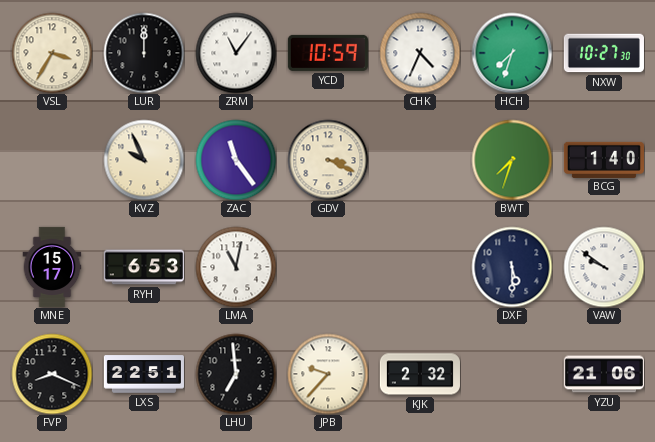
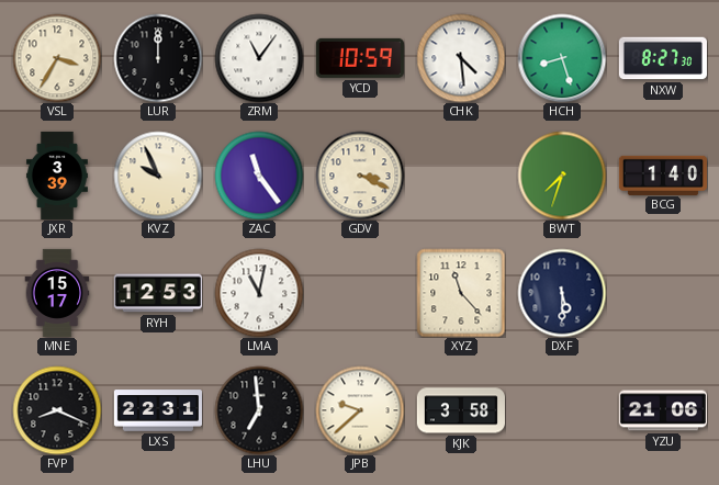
CHK: 4:34 -> 4:29
HCH: 7:33 -> 8:27
NXW: 10:27 -> 8:27
JXR: none -> 3:39
RYH: 6:53 -> 12:53
XYZ: none -> 11:23
VAW: 9:51 -> none
LXS: 22:51 -> 22:31
JPB: 9:37 -> 9:38
KJK: 2:32 -> 3:58
